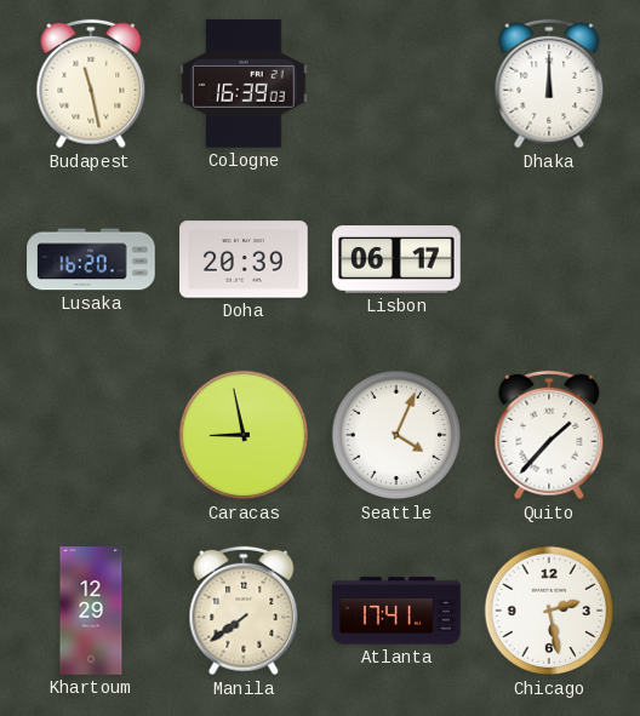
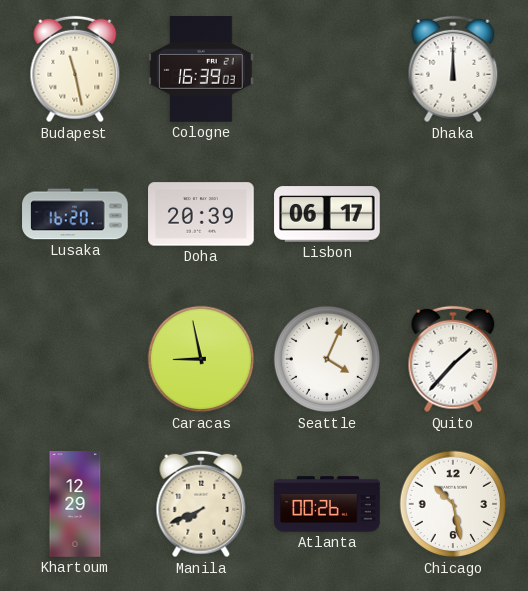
Manila: 7:39 -> 7:41
Atlanta: 17:41 -> 00:26
Chicago: 2:28 -> 10:28
